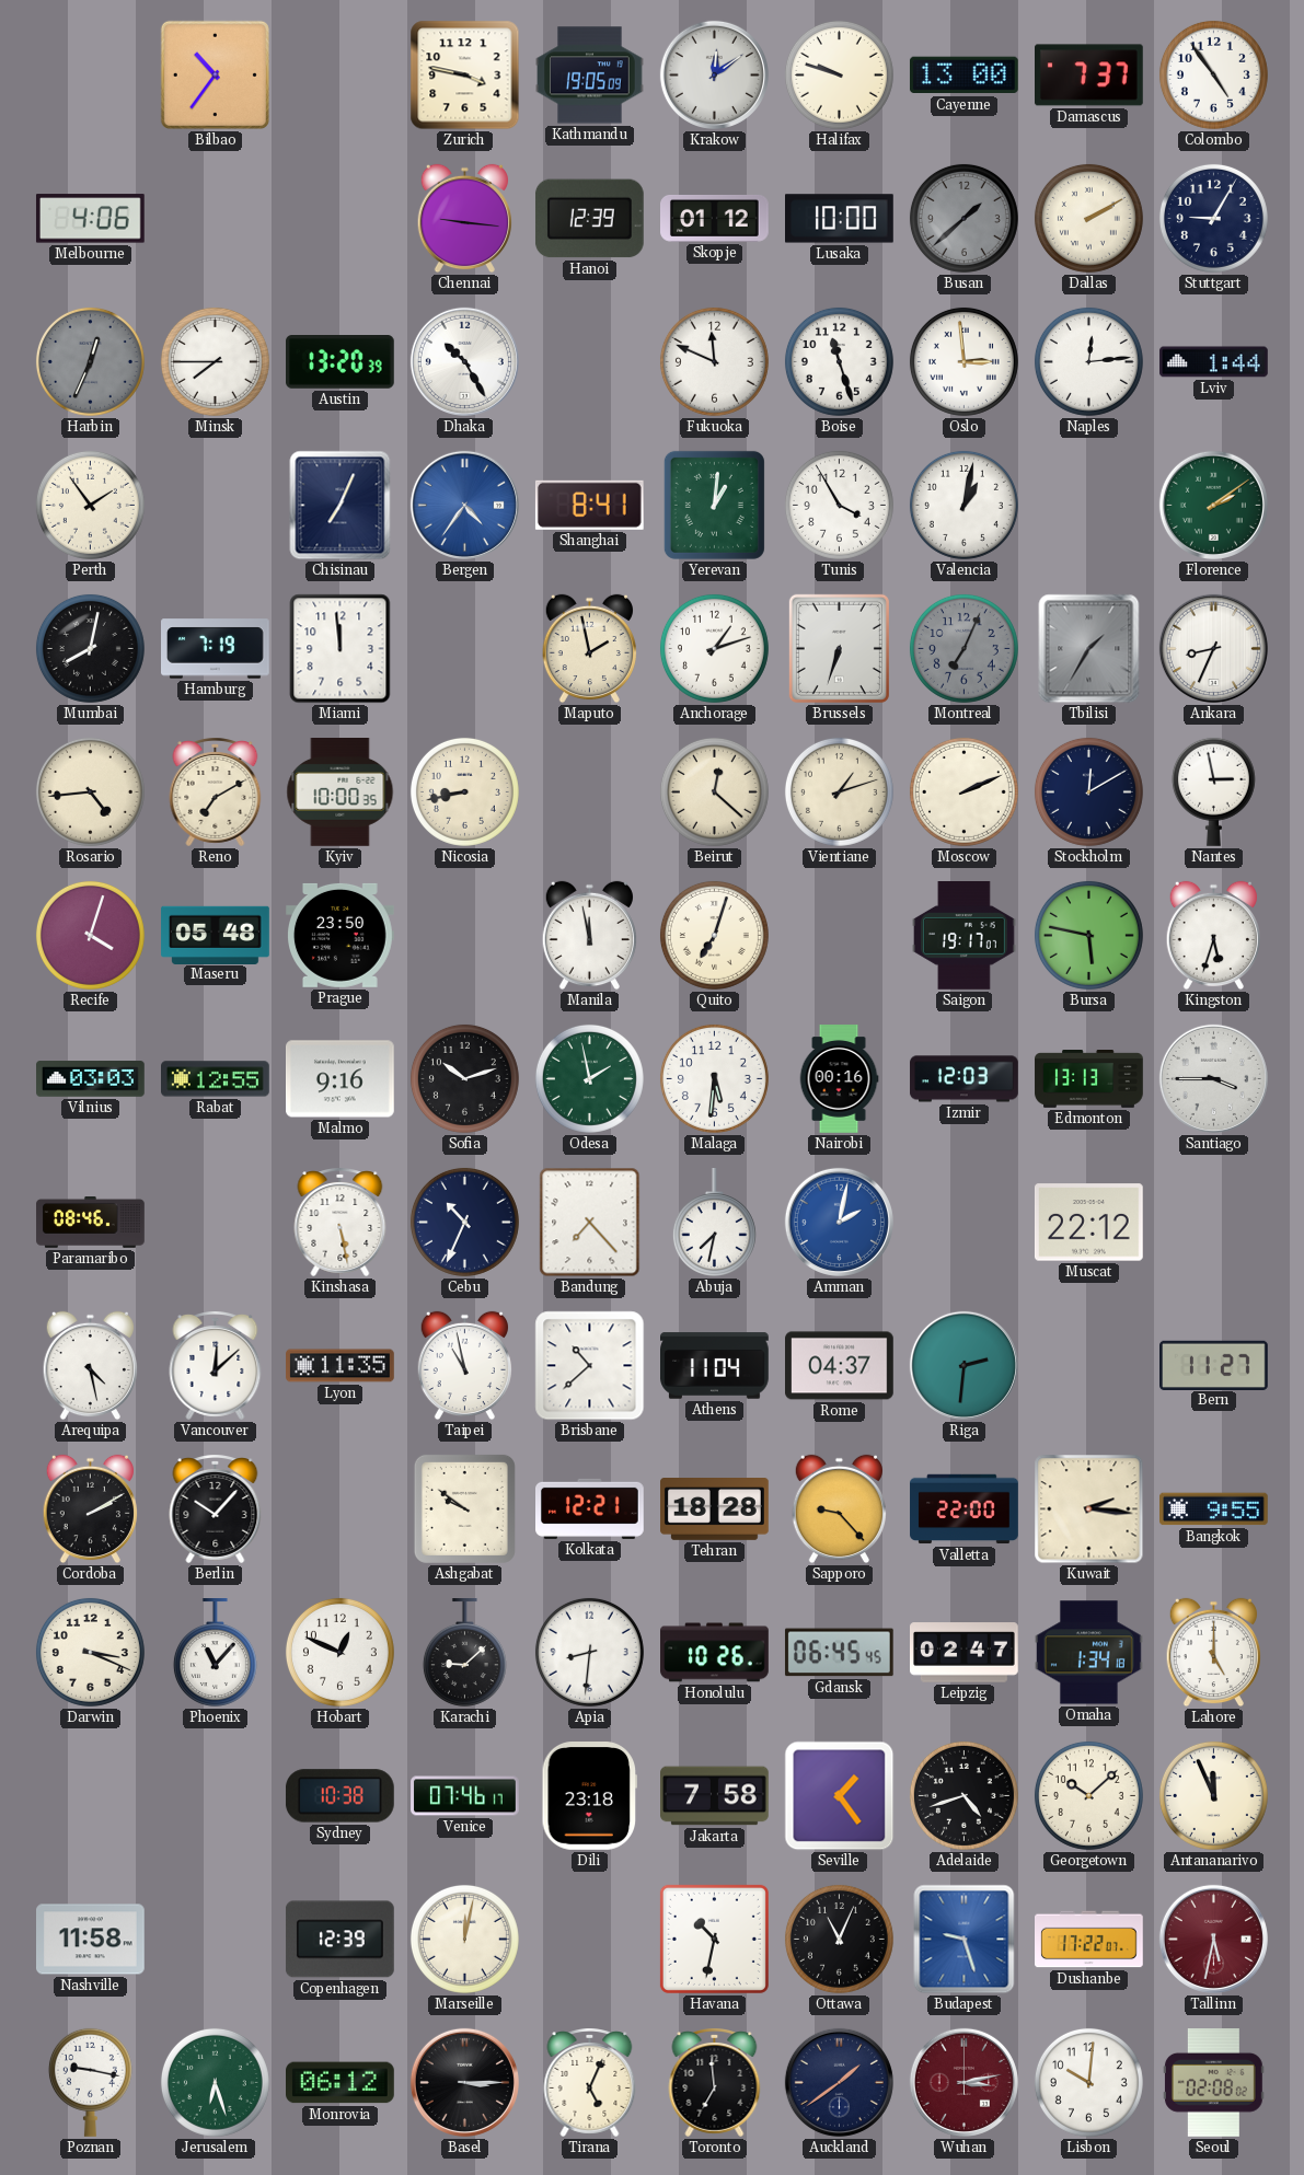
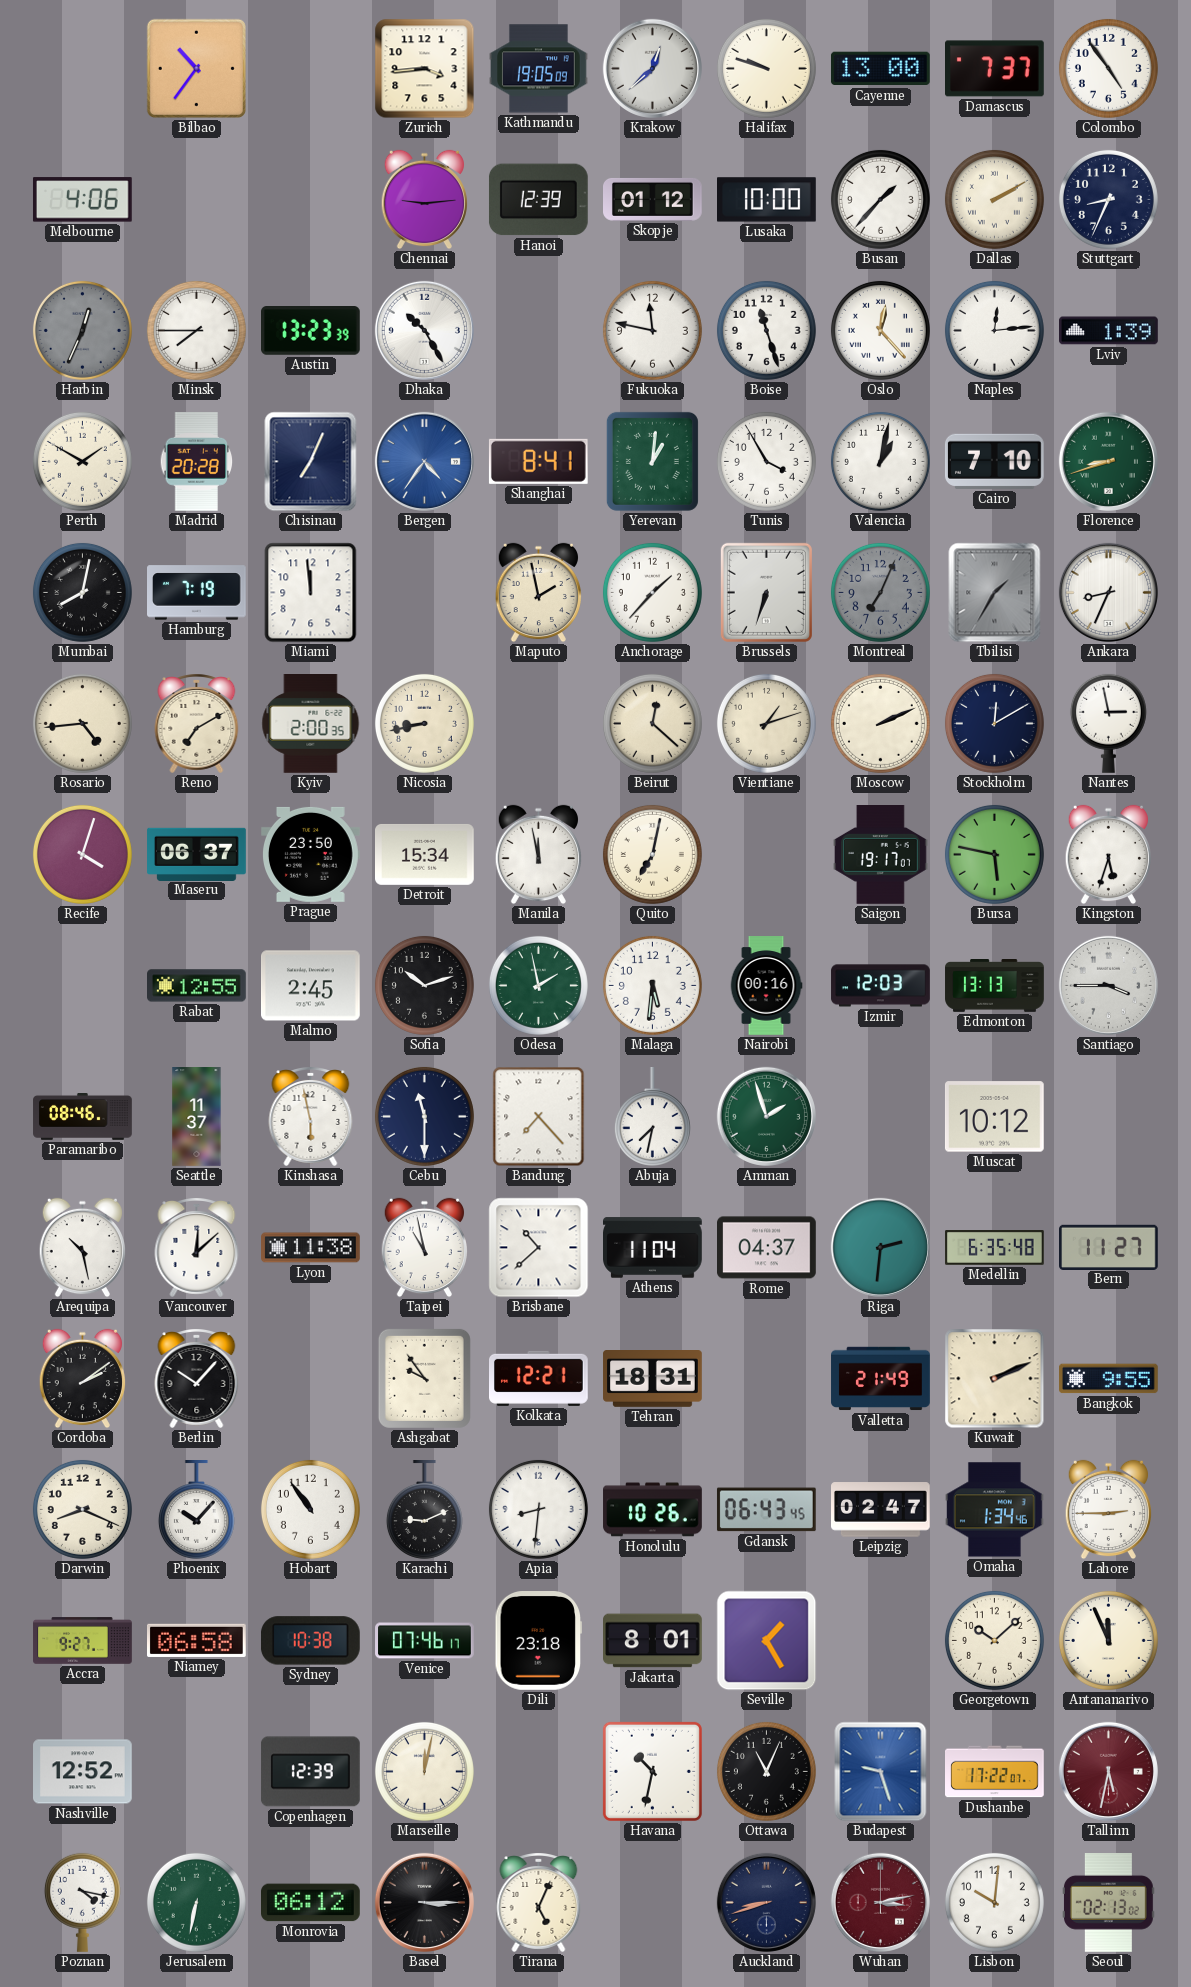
Zurich: 3:47 -> 3:44
Krakow: 12:09 -> 12:38
Chennai: 9:16 -> 9:14
Busan: 1:38 -> 1:37
Busan dial: grey -> white
Stuttgart: 9:05 -> 8:34
Austin: 13:20 -> 13:23
Fukuoka: 11:49 -> 11:47
Oslo: 2:59 -> 12:23
Lviv: 1:44 -> 1:39
Perth: 1:54 -> 1:50
Madrid: none -> 20:28
Cairo: none -> 7:10
Florence: 2:09 -> 8:42
Anchorage: 1:12 -> 1:37
Kyiv: 10:00 -> 2:00
Maseru: 05:48 -> 06:37
Detroit: none -> 15:34
Quito: 7:03 -> 7:02
Vilnius: 03:03 -> none
Malmo: 9:16 -> 2:45
Seattle: none -> 11:37
Kinshasa: 5:28 -> 5:58
Cebu: 10:34 -> 11:30
Amman: 2:02 -> 1:57
Amman dial: blue -> green
Muscat: 22:12 -> 10:12
Arequipa: 4:28 -> 10:28
Lyon: 11:35 -> 11:38
Medellin: none -> 6:35
Cordoba: 2:10 -> 2:09
Ashgabat: 9:51 -> 9:54
Tehran: 18:28 -> 18:31
Sapporo: 9:23 -> none
Valletta: 22:00 -> 21:49
Kuwait: 2:16 -> 2:11
Darwin: 3:19 -> 8:19
Phoenix: 11:07 -> 10:07
Hobart: 12:49 -> 10:54
Karachi: 9:08 -> 9:11
Gdansk: 06:45 -> 06:43
Omaha: 1:34:18 -> 1:34:46
Lahore: 5:00 -> 2:45
Accra: none -> 9:27
Niamey: none -> 06:58
Jakarta: 7:58 -> 8:01
Seville: 1:24 -> 1:25
Adelaide: 4:42 -> none
Nashville: 11:58 -> 12:52
Poznan: 9:17 -> 4:17
Jerusalem: 6:27 -> 6:32
Toronto: 6:59 -> none
Auckland: 1:39 -> 8:42
Seoul: 02:08 -> 02:13
